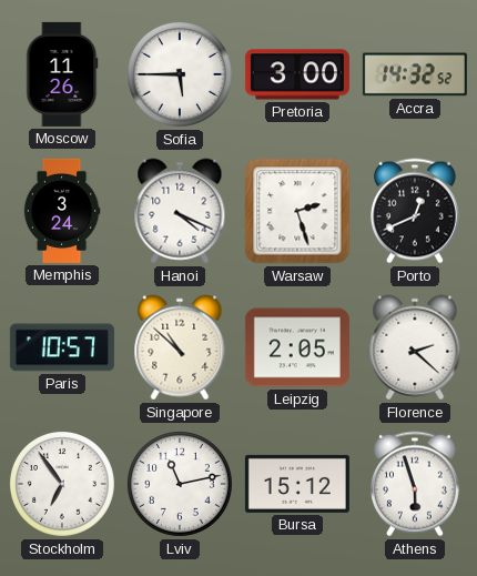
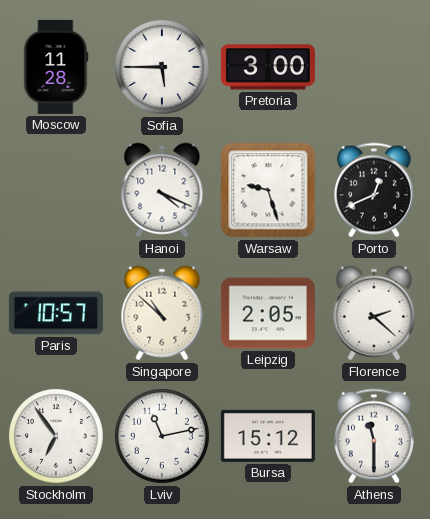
Moscow: 11:26 -> 11:28
Accra: 14:32 -> none
Memphis: 3:24 -> none
Warsaw: 2:27 -> 9:27
Athens: 5:57 -> 11:30
